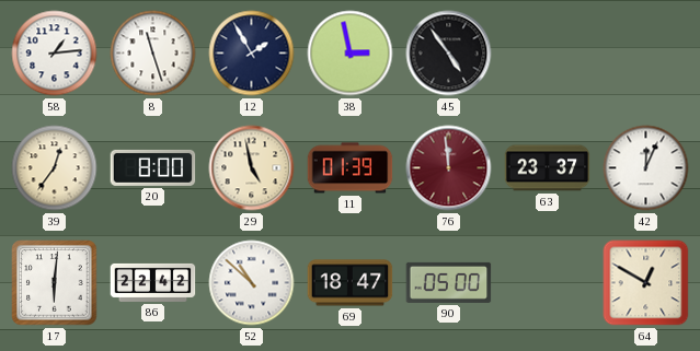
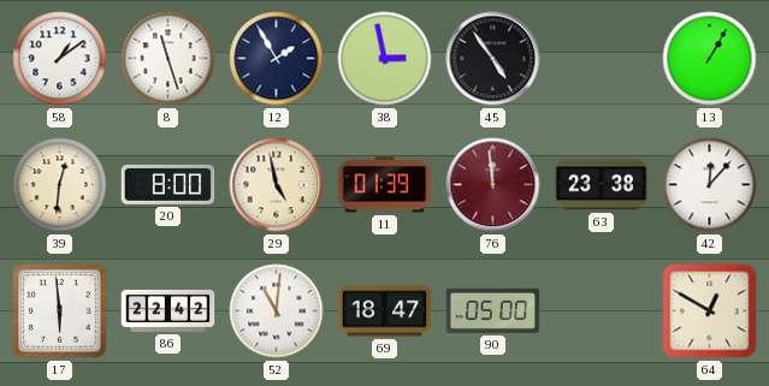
58: 1:14 -> 1:09
13: none -> 1:05
39: 12:36 -> 12:31
63: 23:37 -> 23:38
42: 12:04 -> 12:07
17: 6:01 -> 5:59
52: 10:52 -> 11:01
